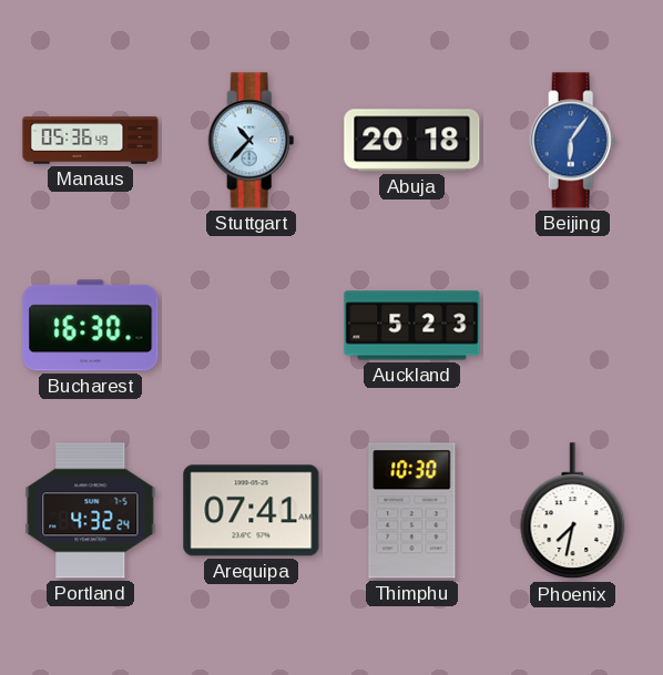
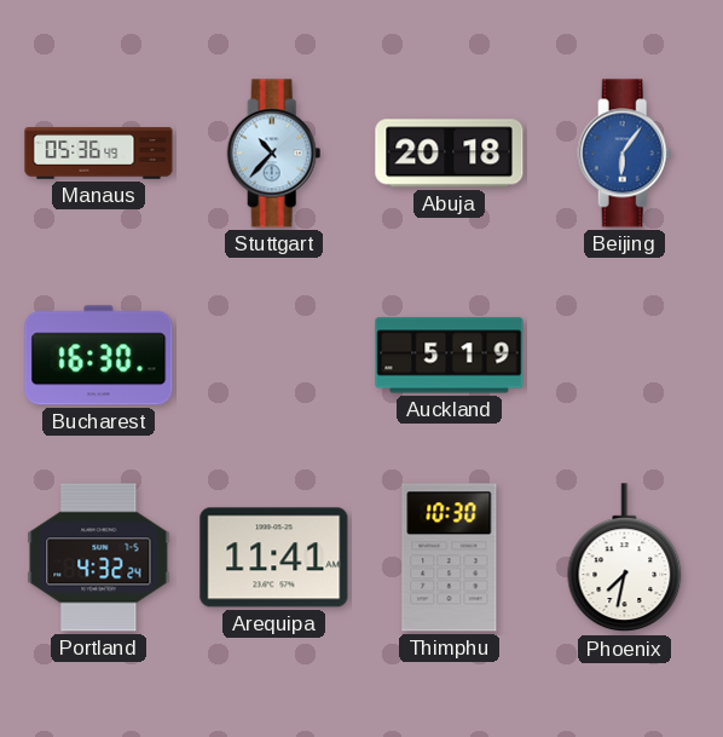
Auckland: 5:23 -> 5:19
Arequipa: 07:41 -> 11:41
